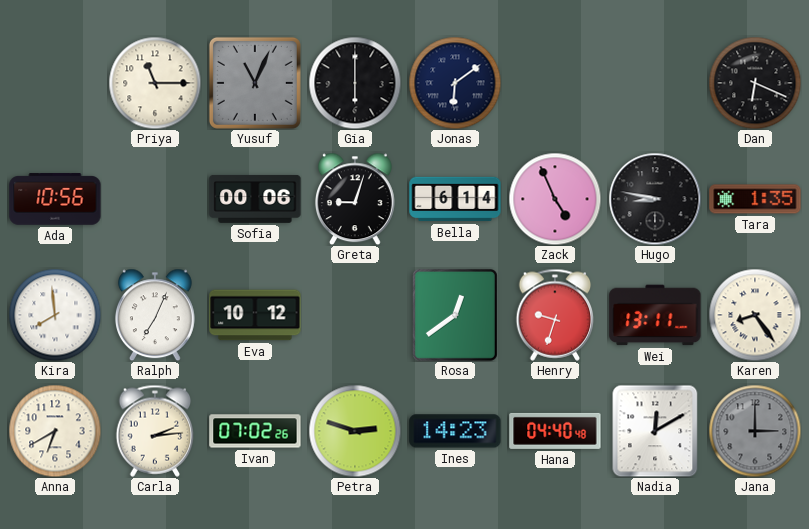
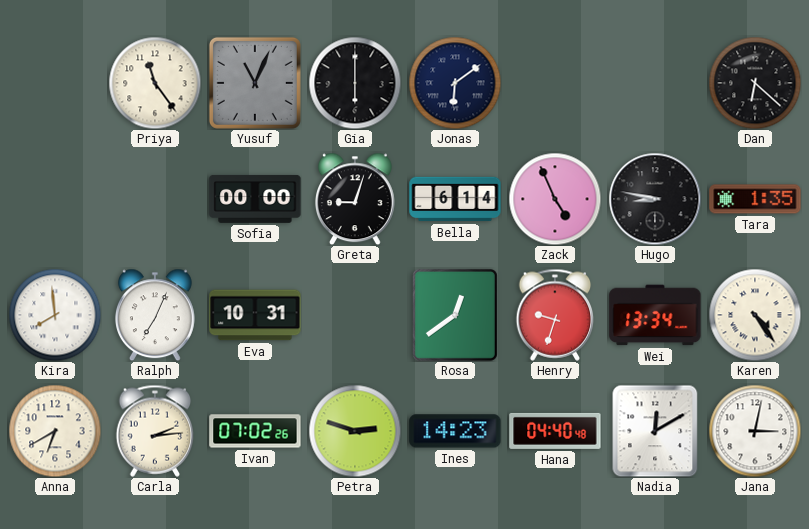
Priya: 11:15 -> 11:24
Dan: 6:19 -> 6:22
Ada: 10:56 -> none
Sofia: 00:06 -> 00:00
Eva: 10:12 -> 10:31
Wei: 13:11 -> 13:34
Karen: 8:24 -> 4:24
Jana: 3:00 -> 3:02
Jana dial: grey -> white
